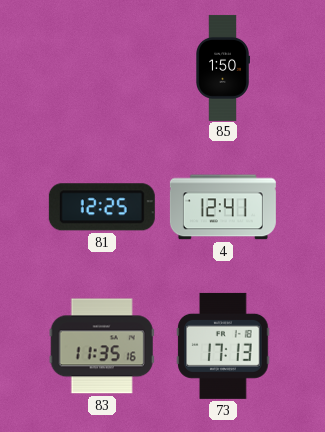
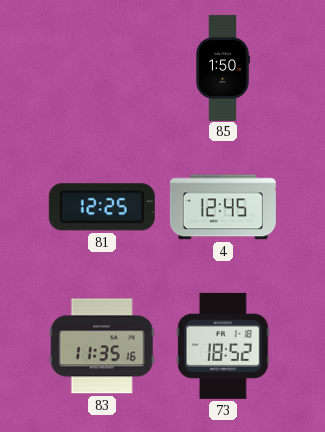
4: 12:41 -> 12:45
73: 17:13 -> 18:52
